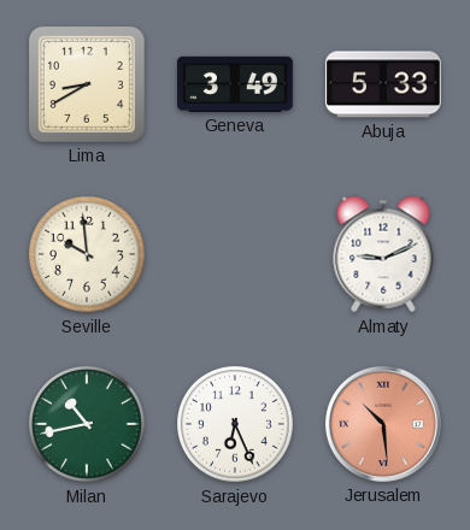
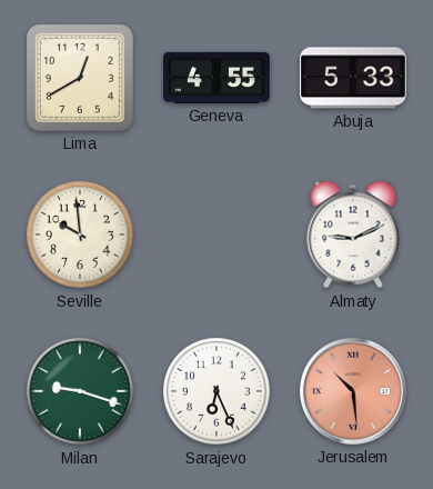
Lima: 8:40 -> 12:40
Geneva: 3:49 -> 4:55
Milan: 10:43 -> 9:18
